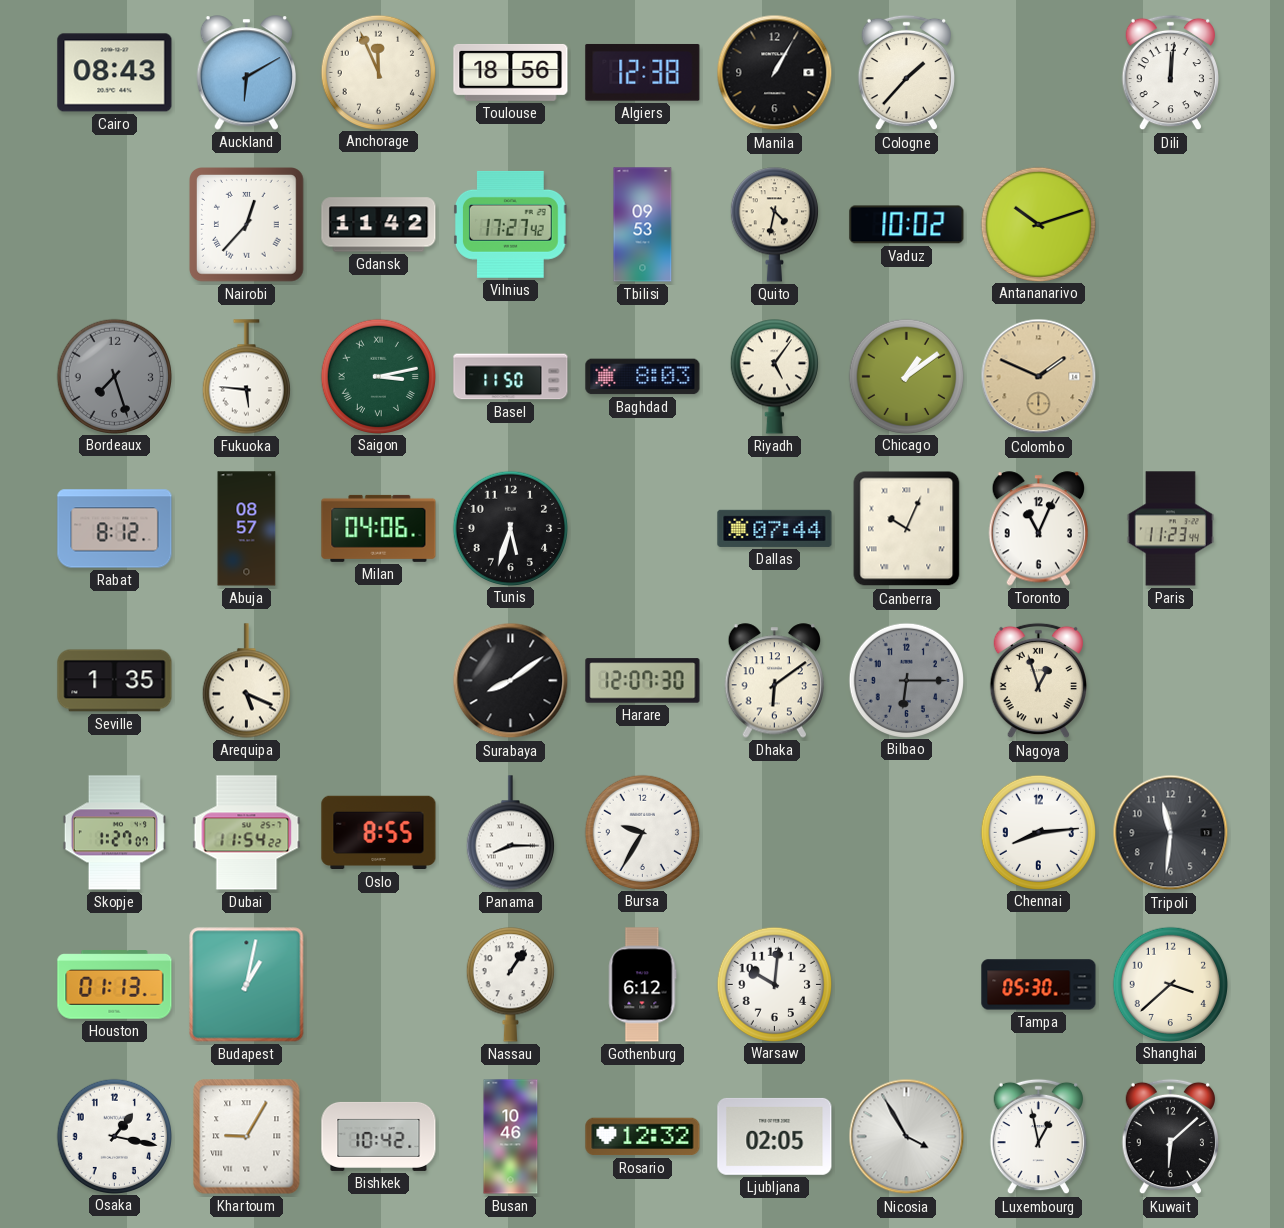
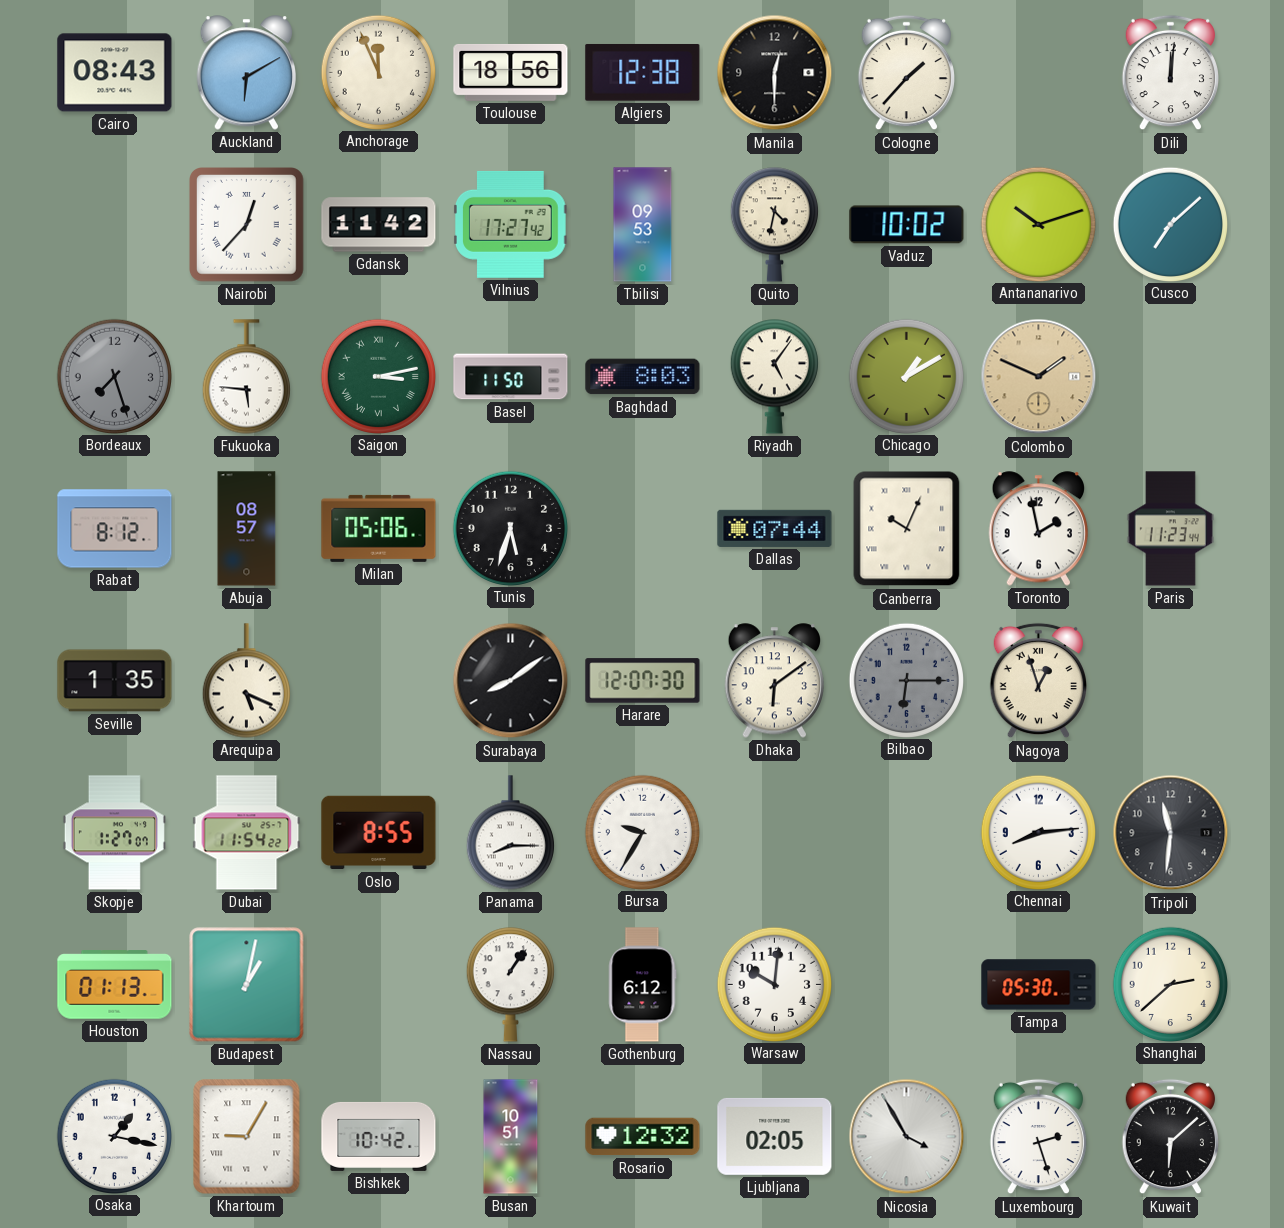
Manila: 1:05 -> 12:30
Cusco: none -> 7:08
Chicago: 1:09 -> 1:10
Milan: 04:06 -> 05:06
Toronto: 11:04 -> 1:58
Shanghai: 3:38 -> 2:38
Busan: 10:46 -> 10:51
Luxembourg: 12:58 -> 2:27
